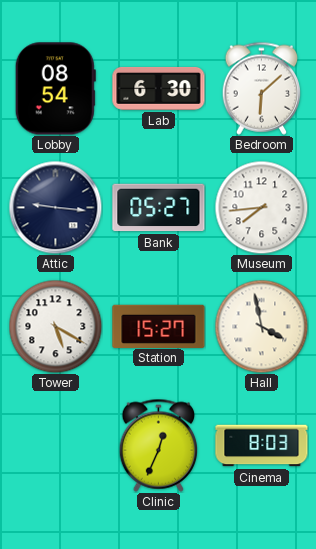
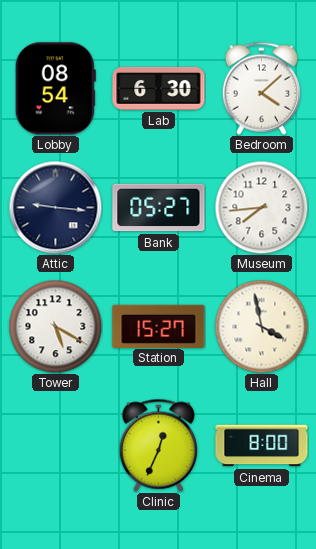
Bedroom: 6:08 -> 4:08
Cinema: 8:03 -> 8:00
